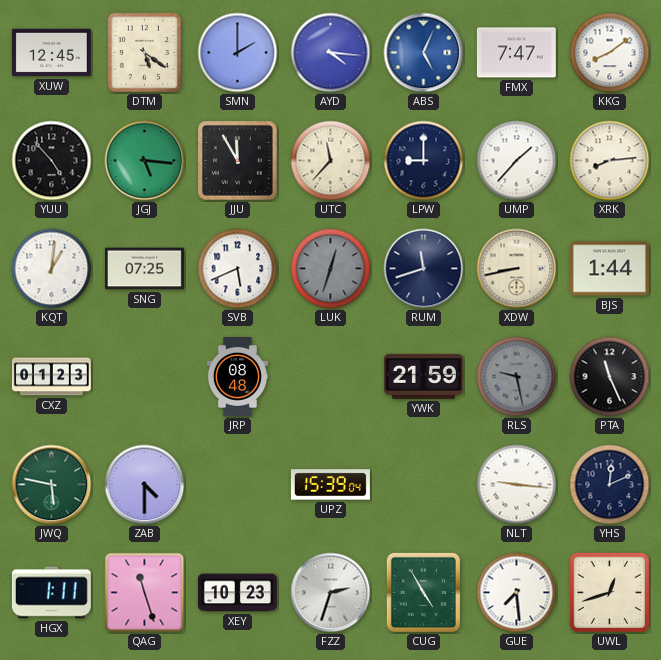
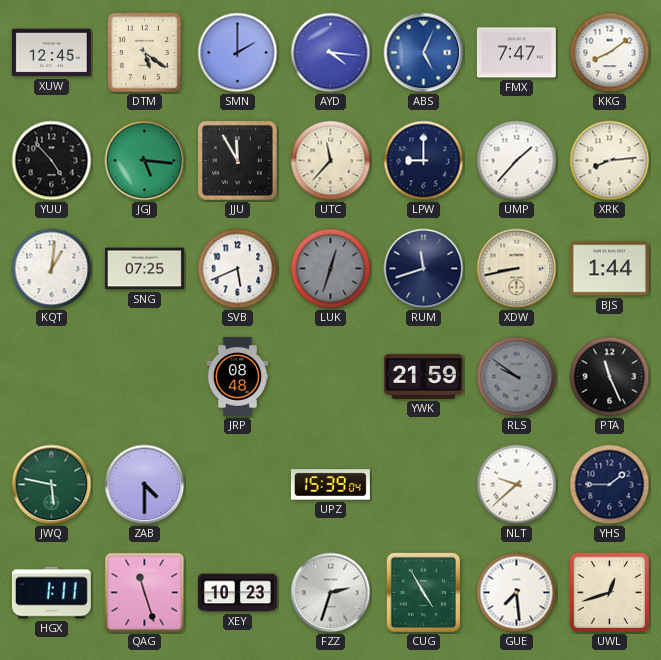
CXZ: 01:23 -> none
RLS: 9:28 -> 9:51
NLT: 9:16 -> 9:38
YHS: 12:11 -> 1:45
